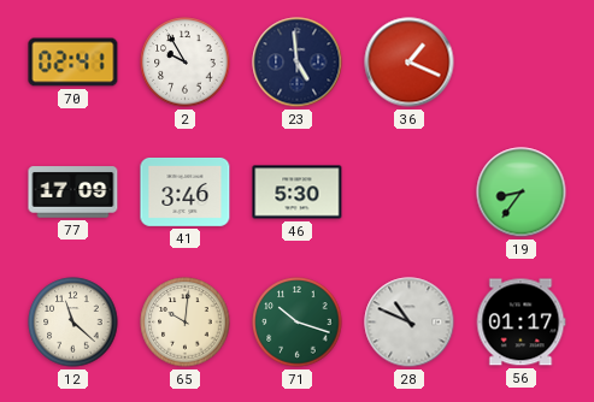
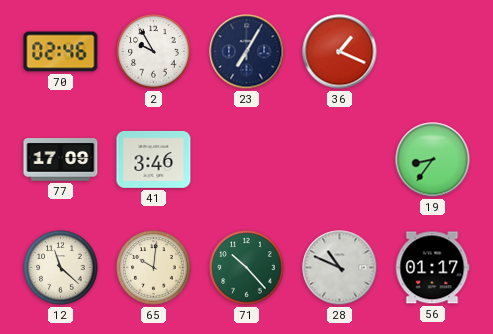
70: 02:41 -> 02:46
23: 4:59 -> 7:05
46: 5:30 -> none
71: 10:18 -> 10:23
